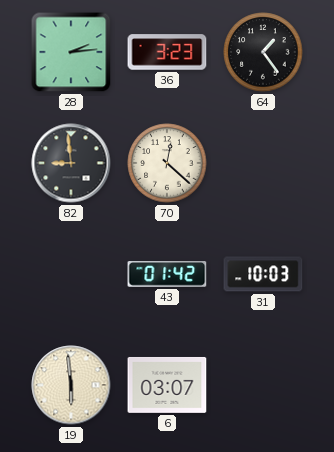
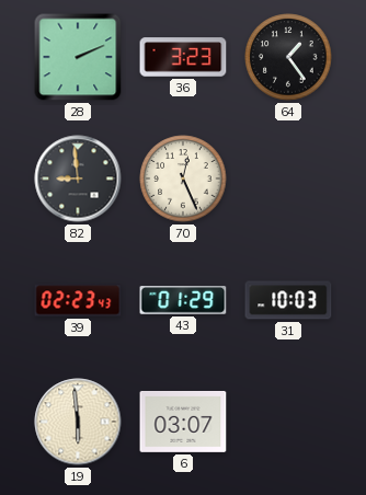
28: 2:14 -> 2:11
70: 12:22 -> 12:26
39: none -> 02:23
43: 01:42 -> 01:29
